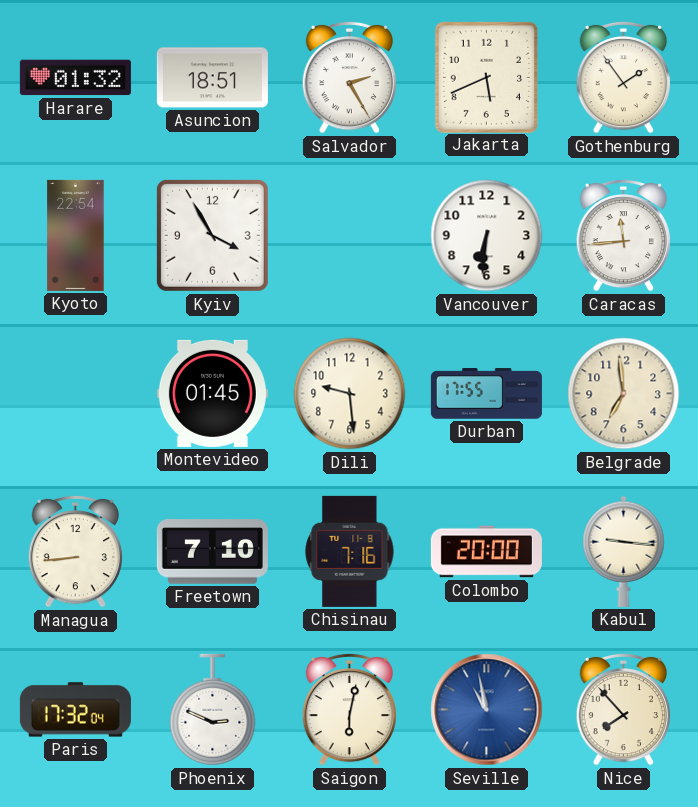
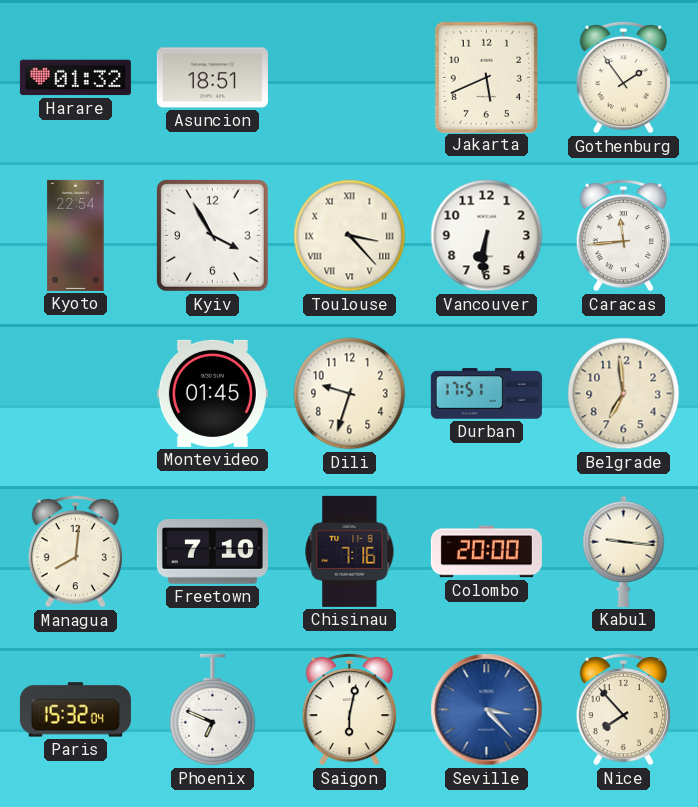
Salvador: 2:25 -> none
Toulouse: none -> 3:23
Dili: 9:29 -> 9:33
Durban: 17:55 -> 17:51
Managua: 8:44 -> 8:01
Paris: 17:32 -> 15:32
Phoenix: 2:49 -> 6:49
Seville: 10:58 -> 3:23
